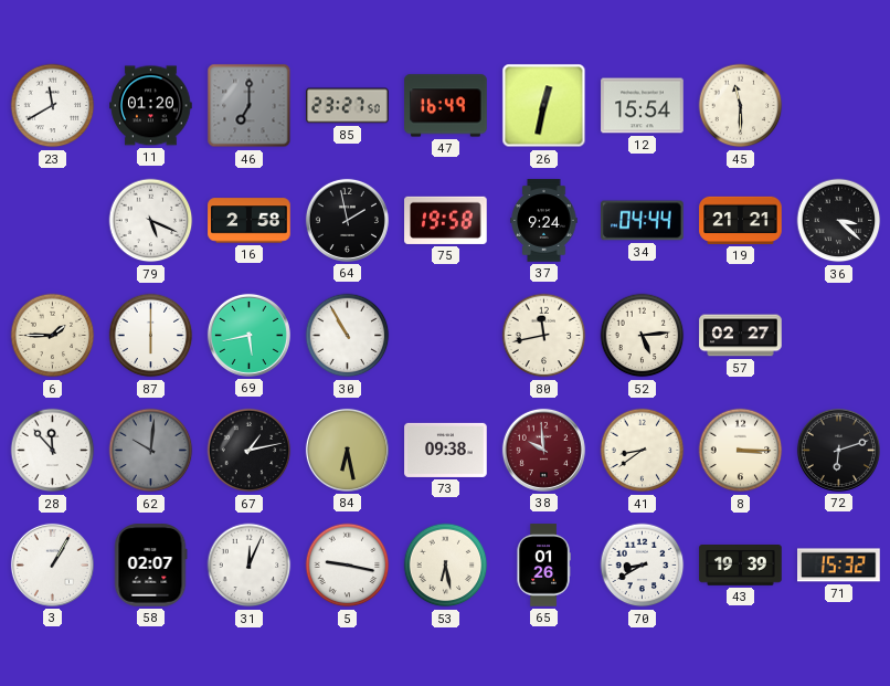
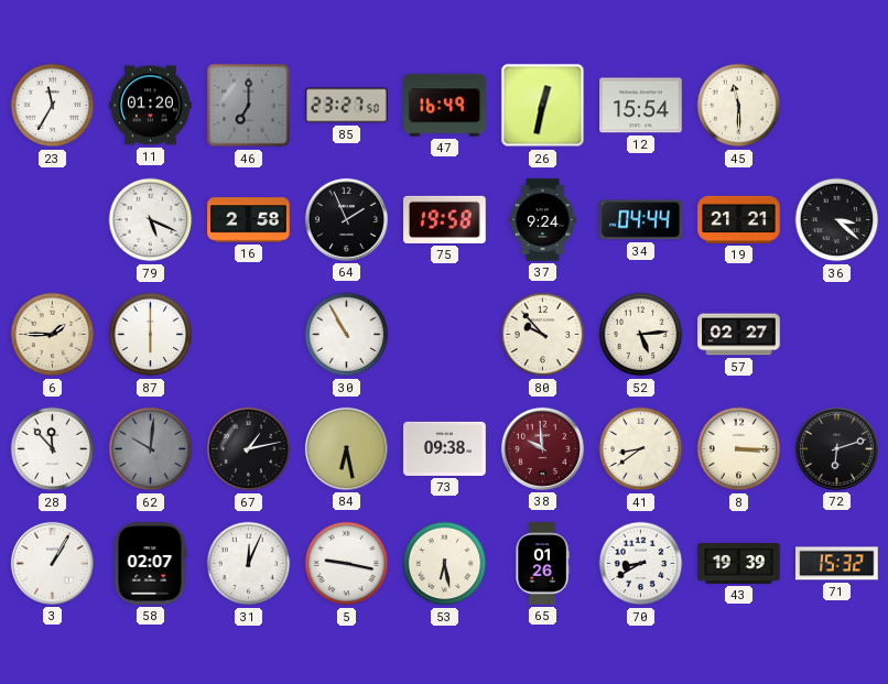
23: 11:40 -> 11:35
64: 1:58 -> 1:56
69: 5:43 -> none
80: 11:43 -> 9:53
